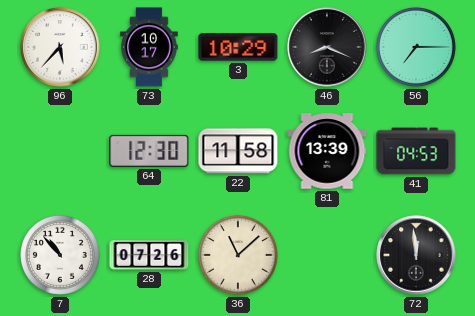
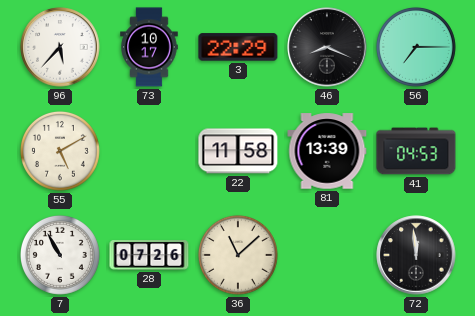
3: 10:29 -> 22:29
55: none -> 5:10
64: 12:30 -> none
7: 10:53 -> 10:55
